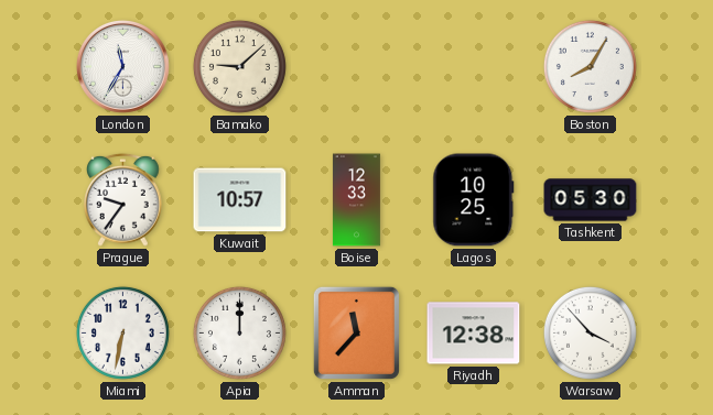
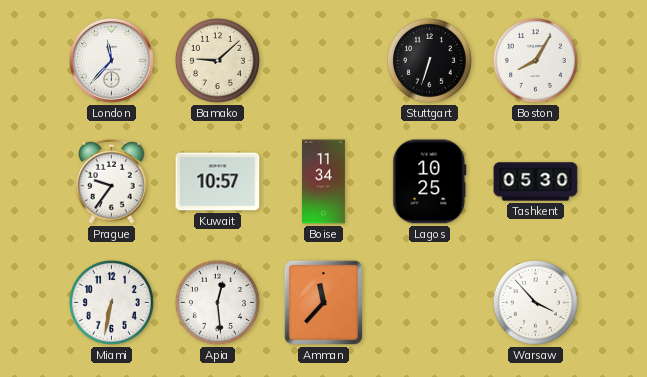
London: 11:35 -> 11:37
Stuttgart: none -> 6:33
Boise: 12:33 -> 11:34
Apia: 12:00 -> 12:29
Riyadh: 12:38 -> none
